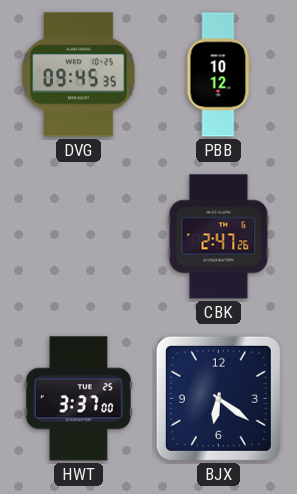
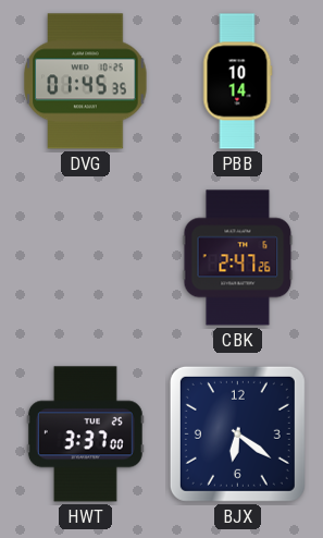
DVG: 09:45 -> 01:45
PBB: 10:12 -> 10:14
